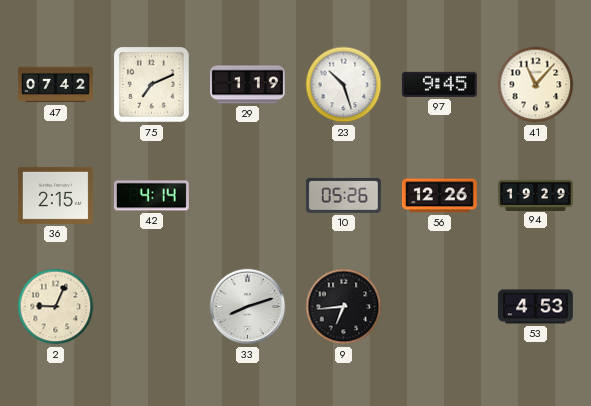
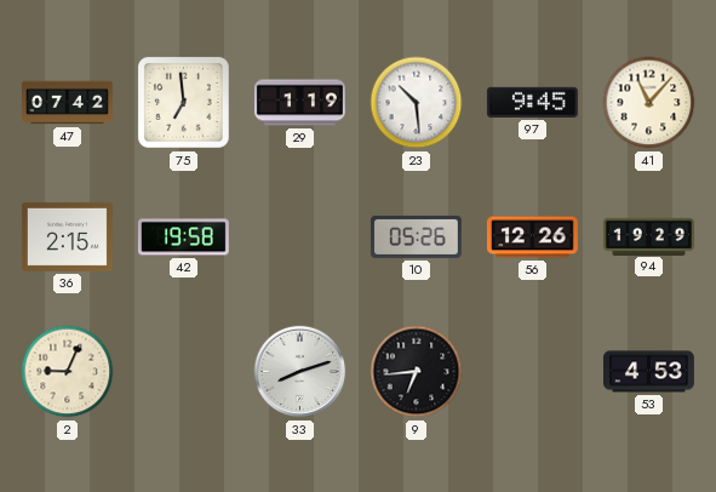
75: 7:11 -> 6:59
23: 10:27 -> 10:29
42: 4:14 -> 19:58
